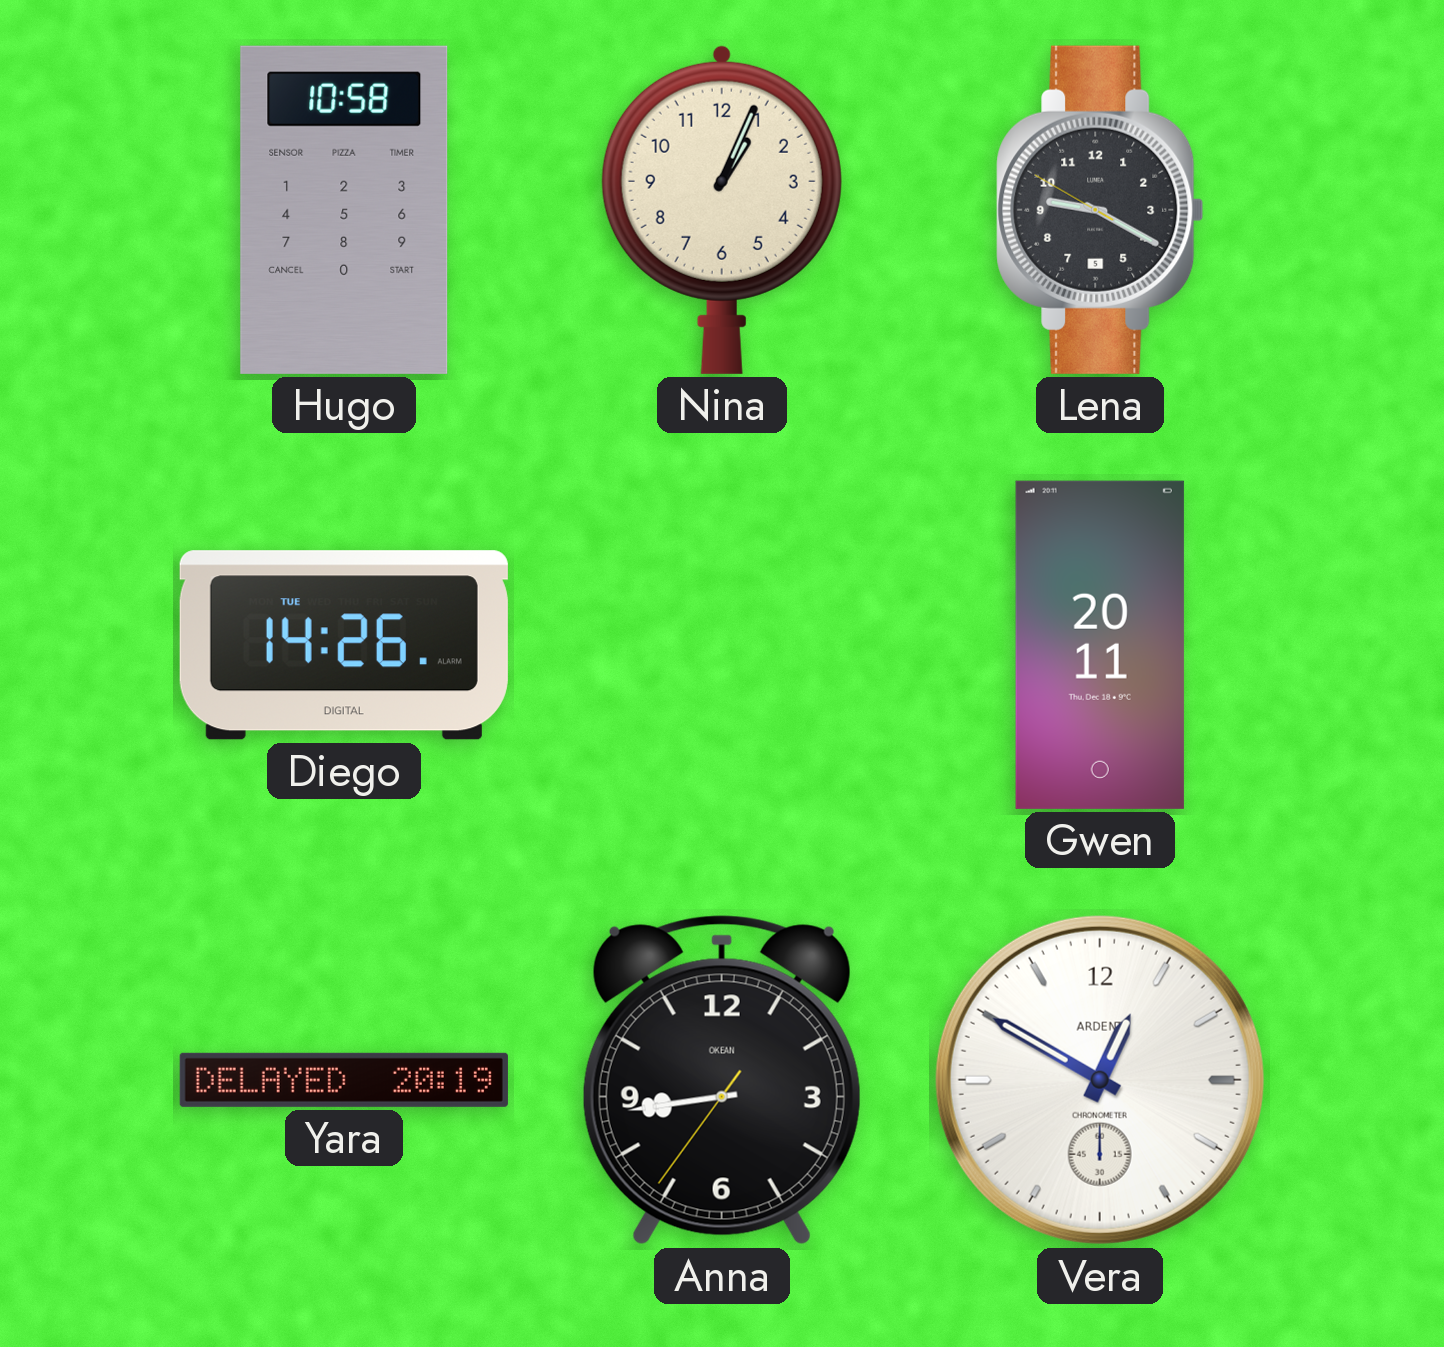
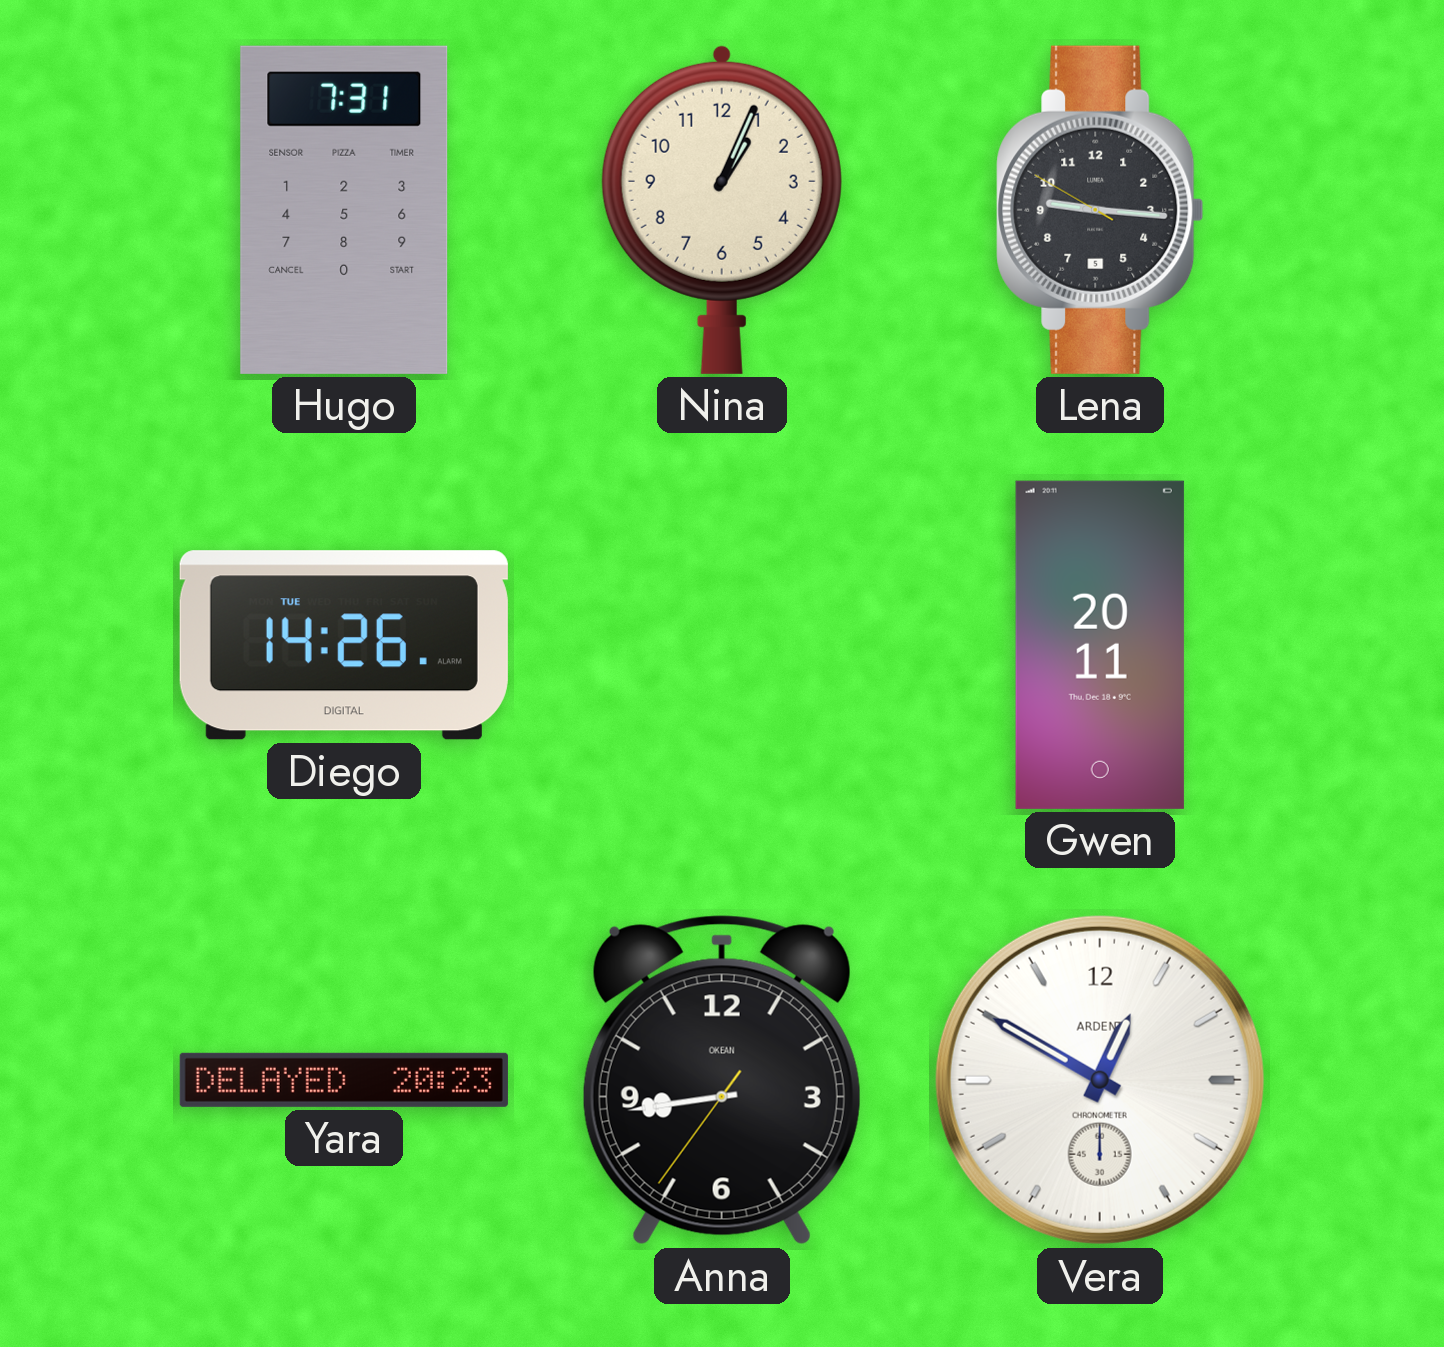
Hugo: 10:58 -> 7:31
Lena: 9:19 -> 9:15
Yara: 20:19 -> 20:23
